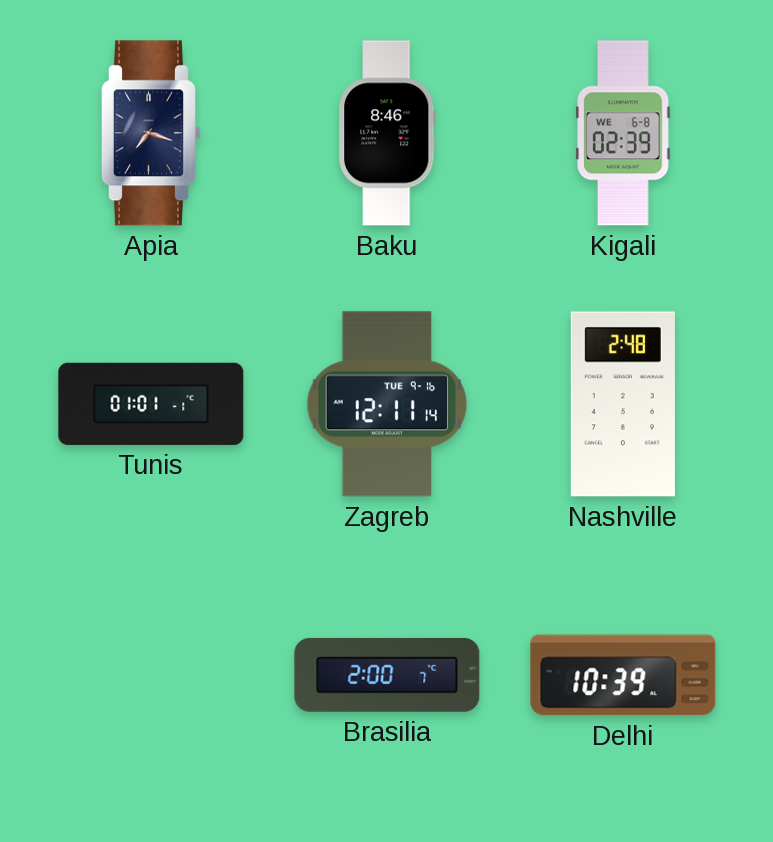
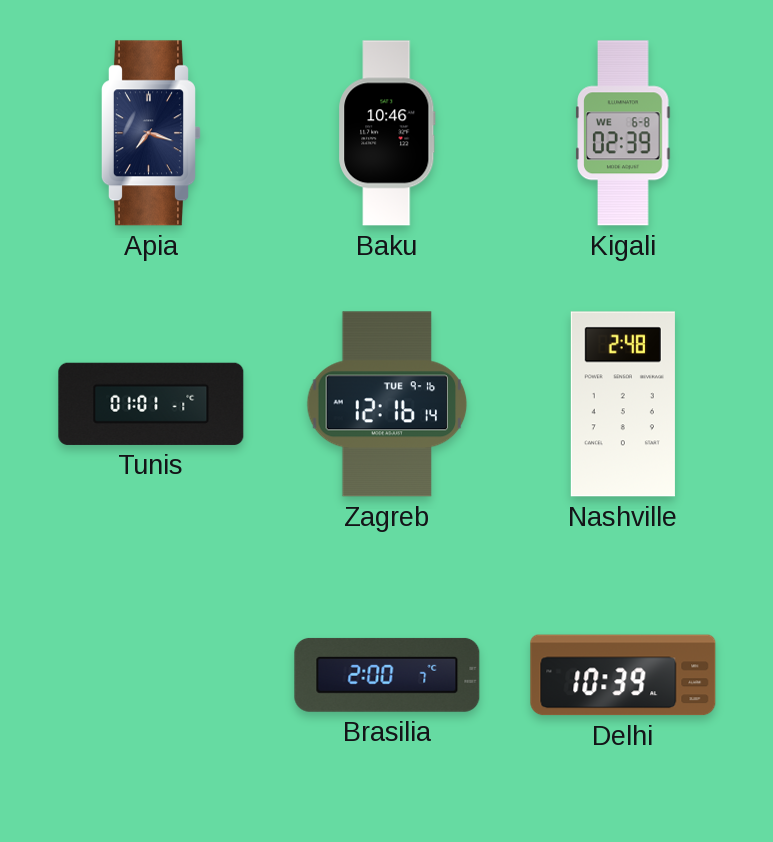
Baku: 8:46 -> 10:46
Zagreb: 12:11 -> 12:16
